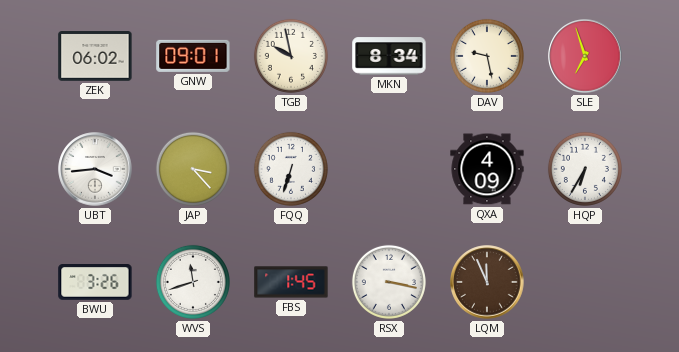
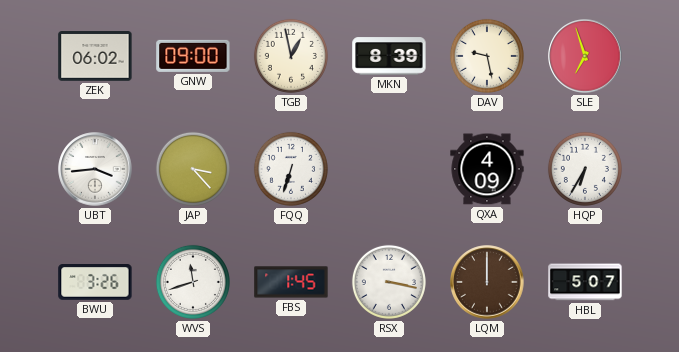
GNW: 09:01 -> 09:00
TGB: 9:58 -> 12:58
MKN: 8:34 -> 8:39
LQM: 11:56 -> 12:00
HBL: none -> 5:07
